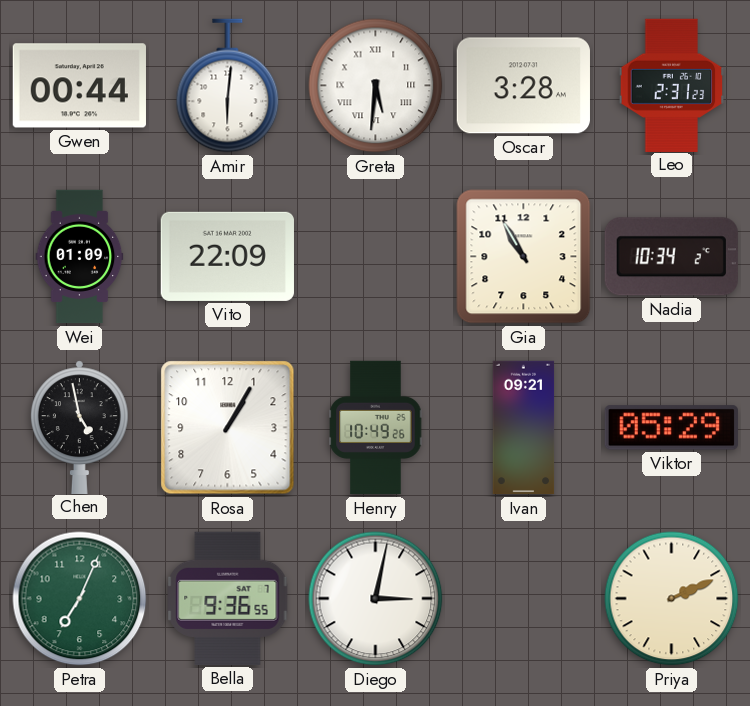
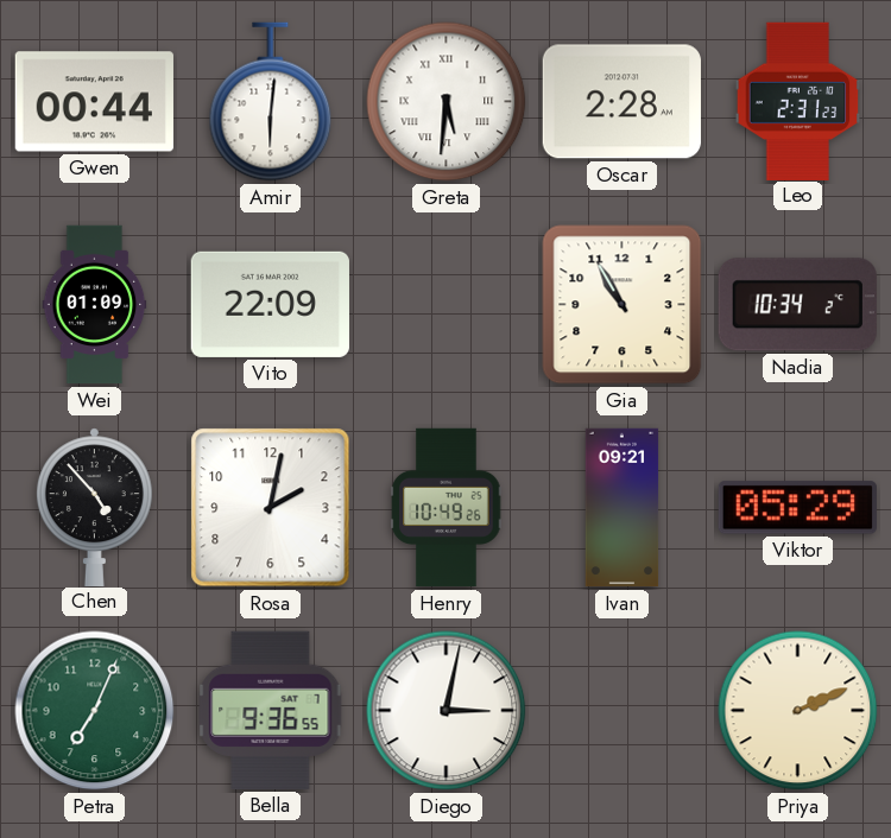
Oscar: 3:28 -> 2:28
Chen: 4:58 -> 4:53
Rosa: 1:05 -> 2:02
